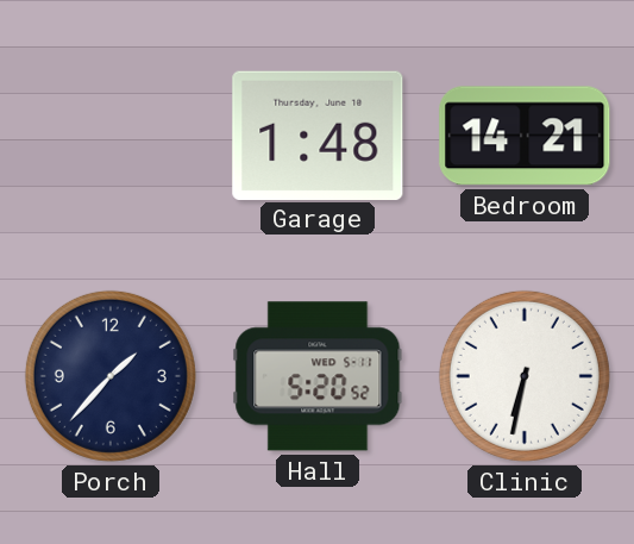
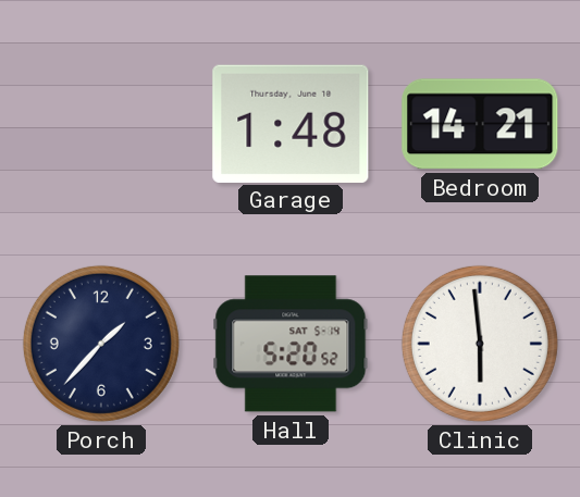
Hall date: WED 5-11 -> SAT 5-14
Clinic: 6:32 -> 5:59
